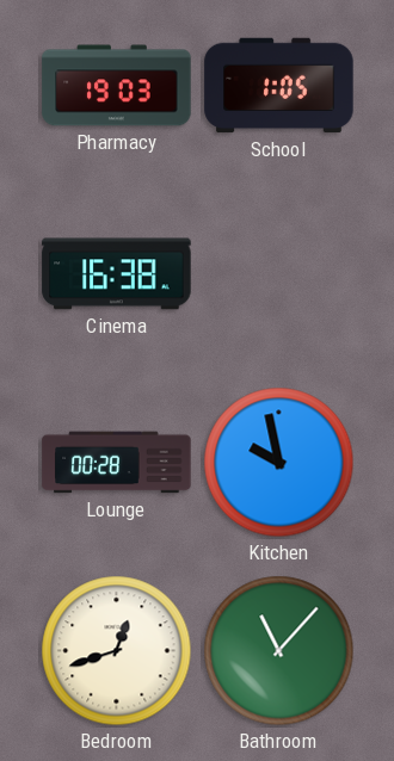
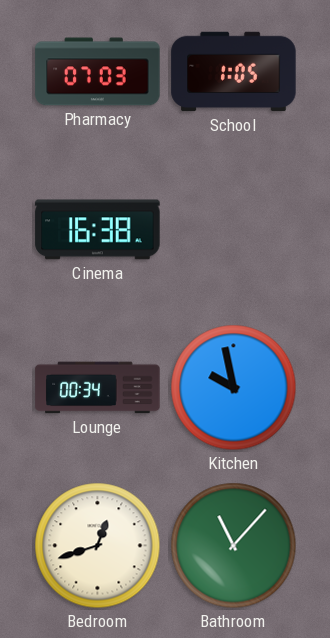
Pharmacy: 19:03 -> 07:03
Lounge: 00:28 -> 00:34
